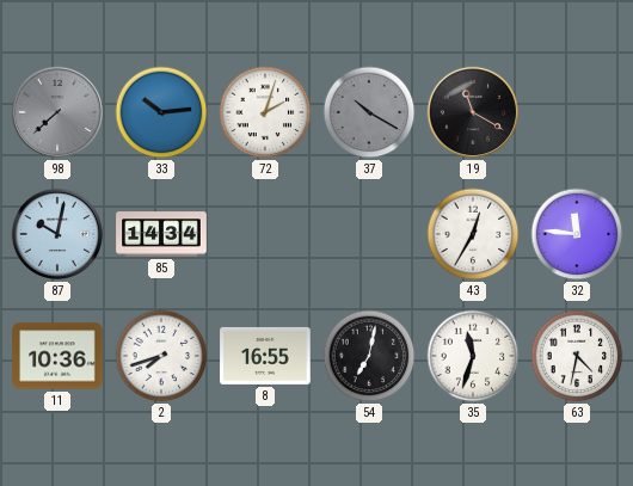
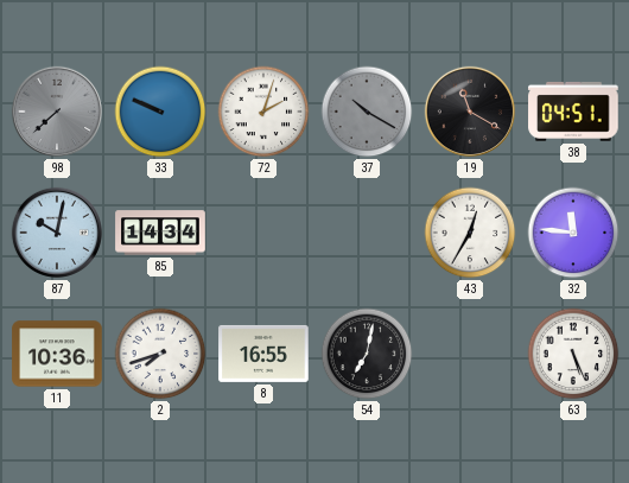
33: 10:14 -> 9:49
38: none -> 04:51
35: 11:33 -> none
63: 4:32 -> 5:26
